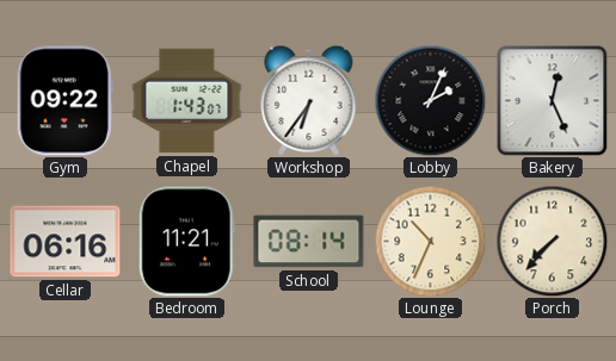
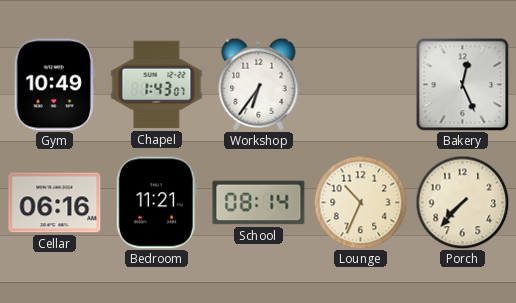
Gym: 09:22 -> 10:49
Lobby: 2:04 -> none
